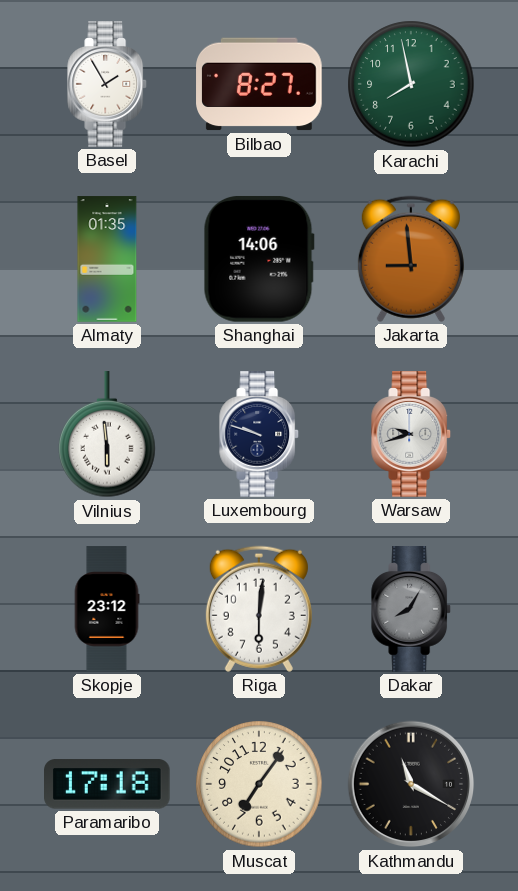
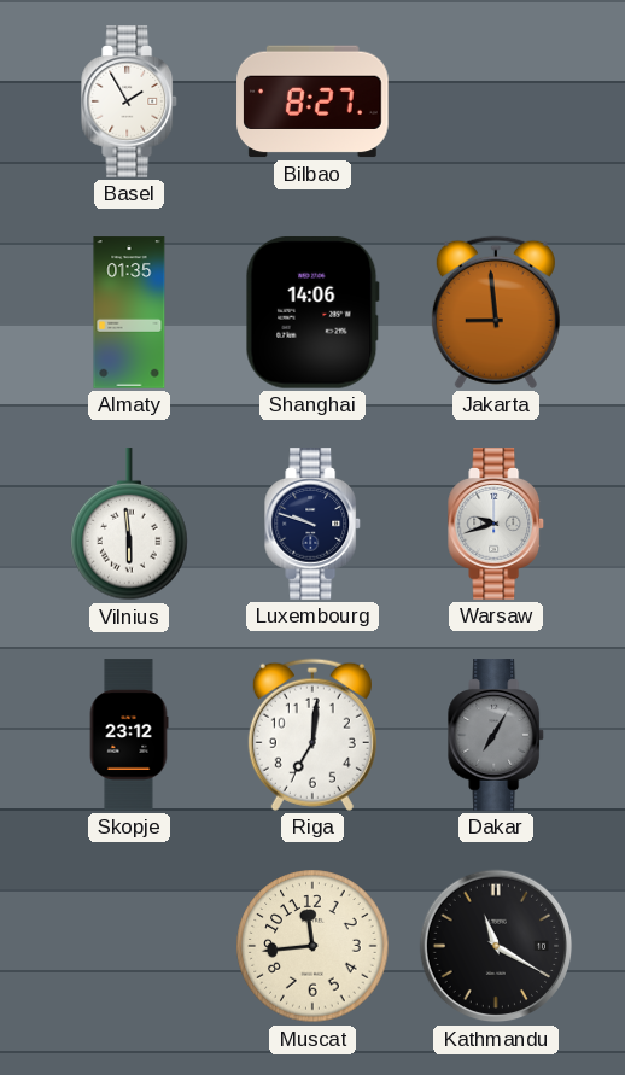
Karachi: 7:58 -> none
Riga: 6:01 -> 7:01
Dakar: 8:05 -> 7:05
Paramaribo: 17:18 -> none
Muscat: 7:06 -> 11:44
